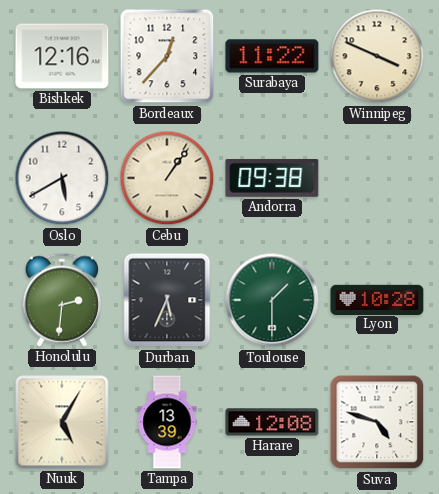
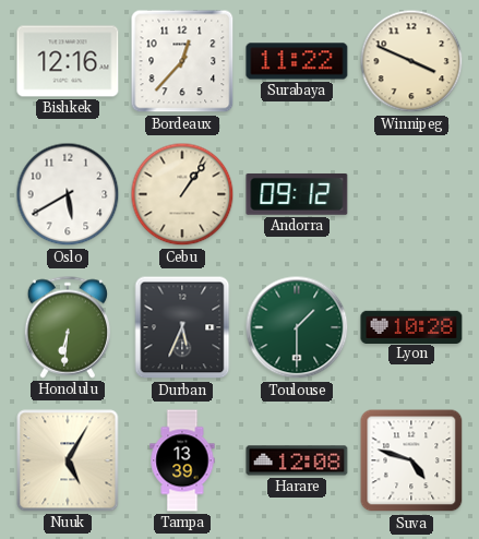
Andorra: 09:38 -> 09:12
Honolulu: 2:31 -> 6:31
